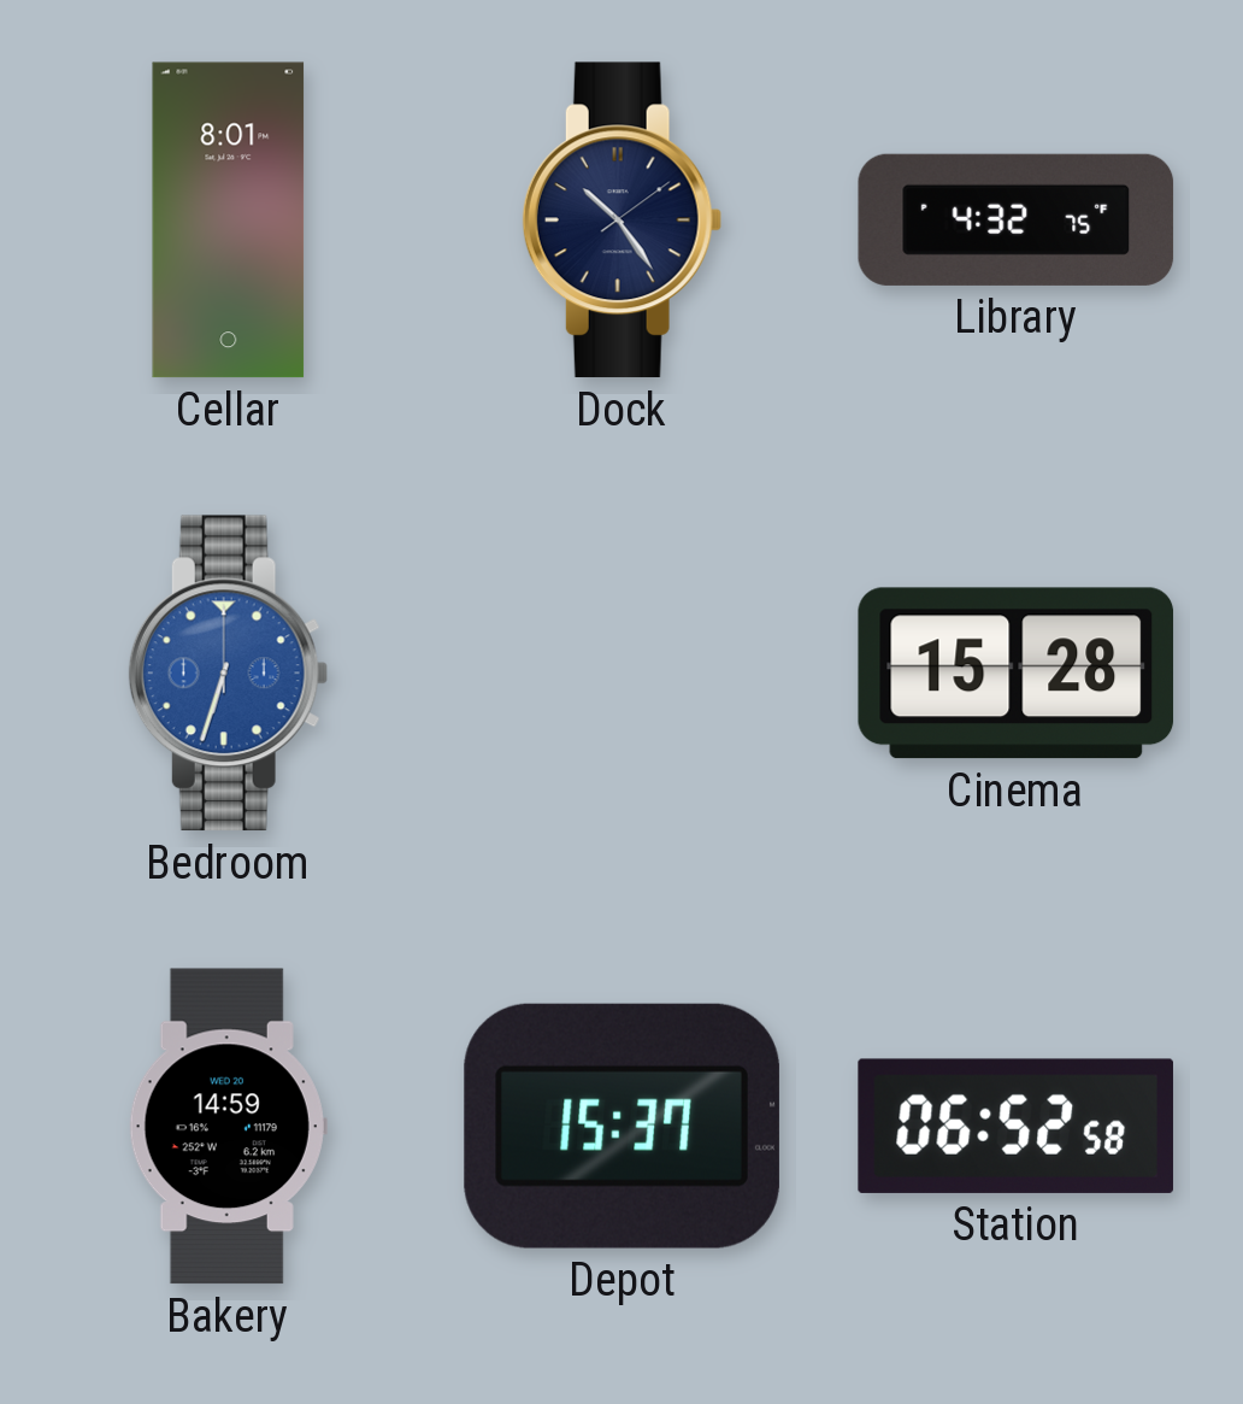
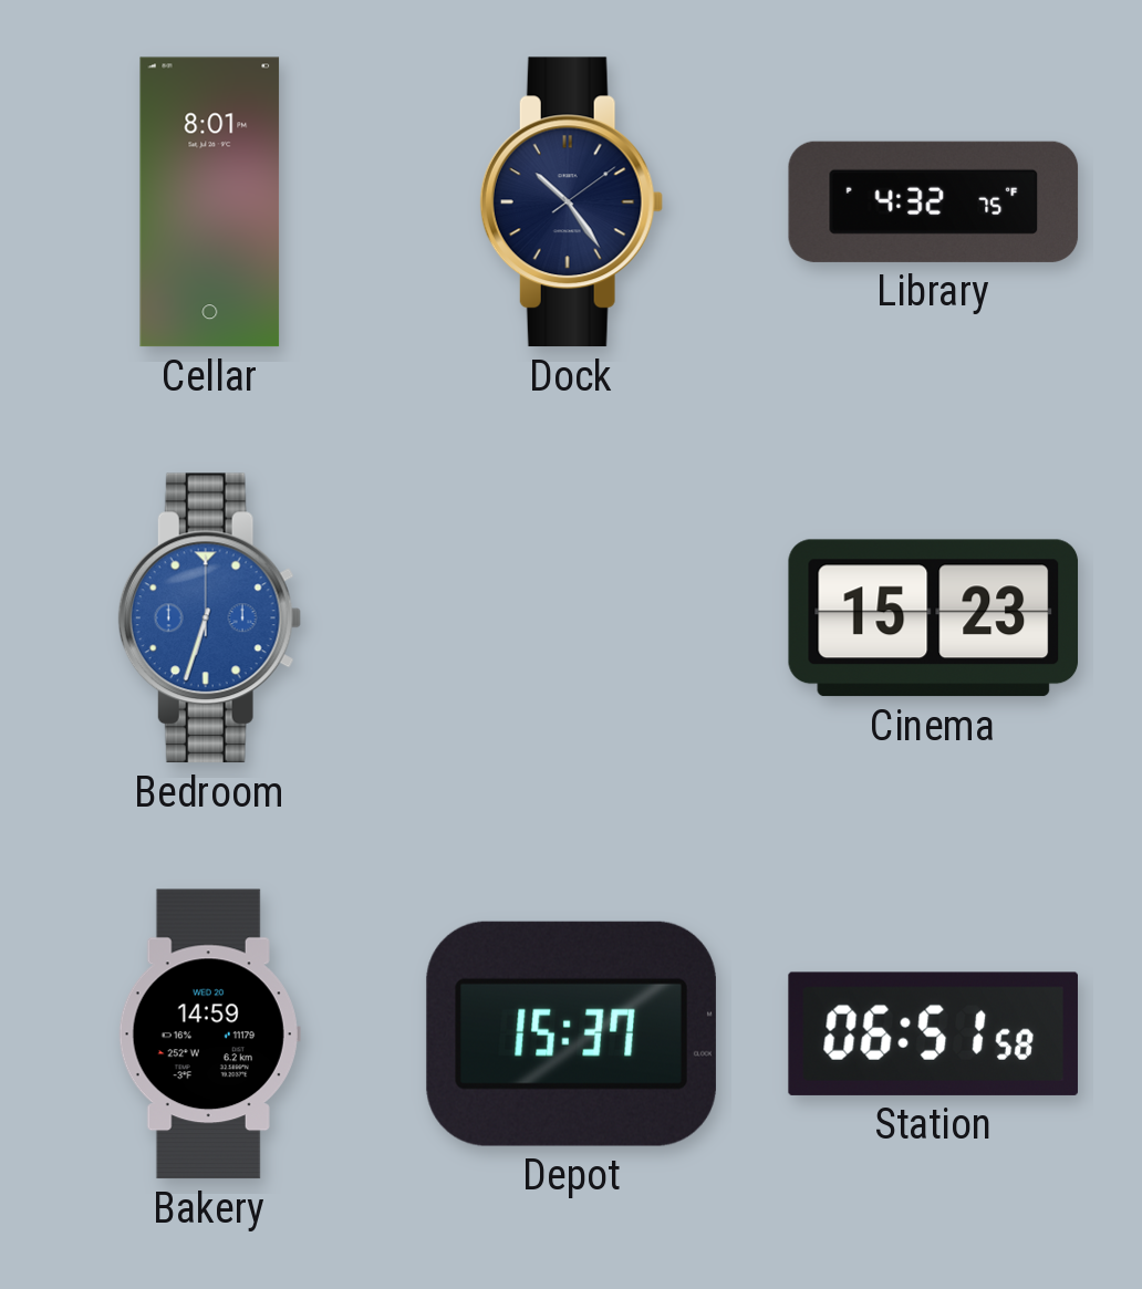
Cinema: 15:28 -> 15:23
Station: 06:52 -> 06:51
